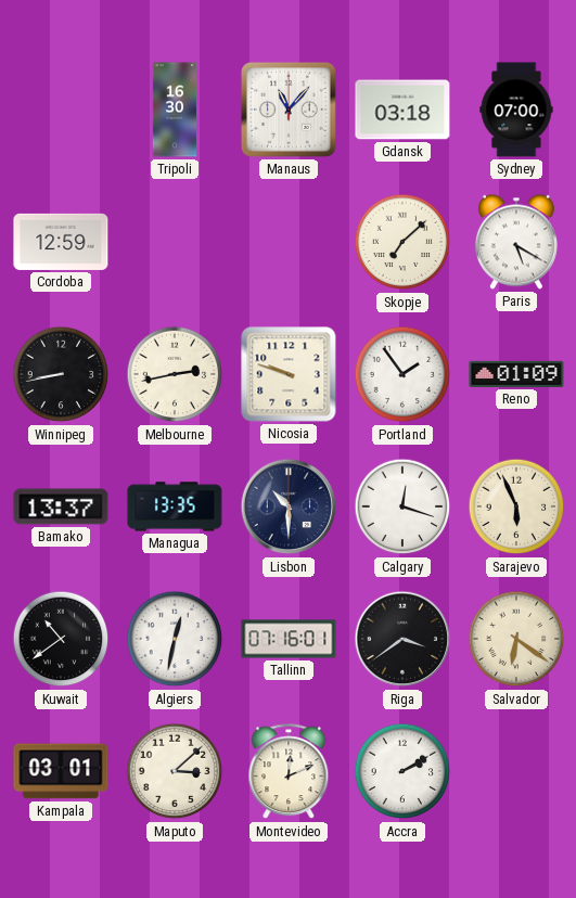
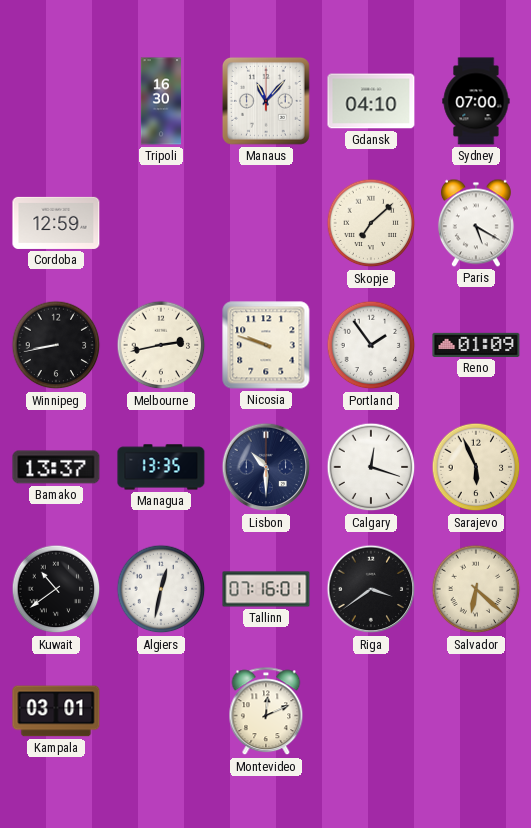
Gdansk: 03:18 -> 04:10
Salvador: 6:21 -> 6:22
Maputo: 3:08 -> none
Accra: 2:10 -> none
